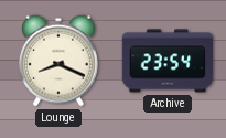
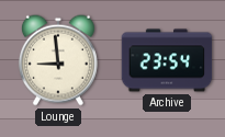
Lounge: 8:19 -> 8:59
